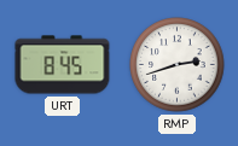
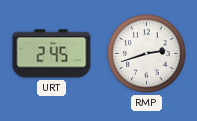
URT: 8:45 -> 2:45
